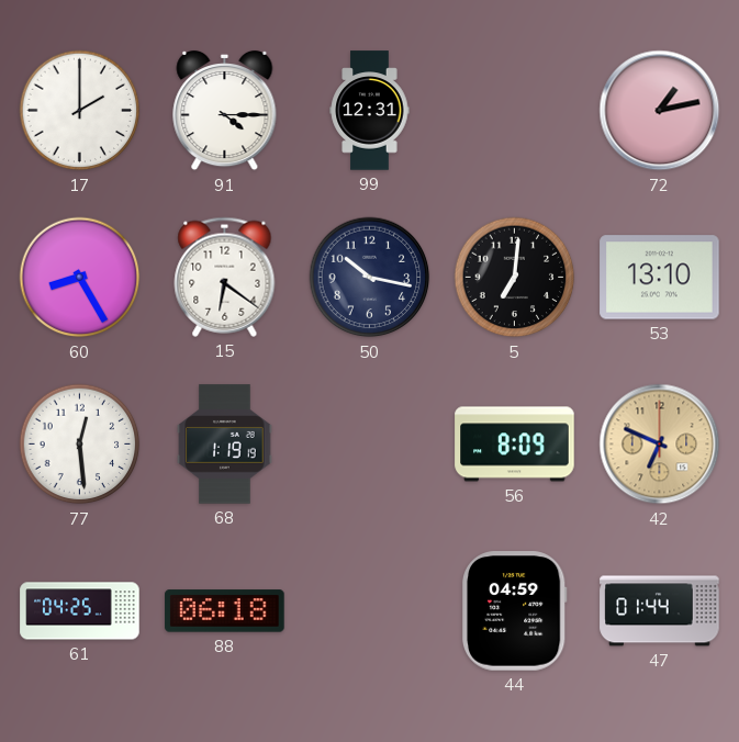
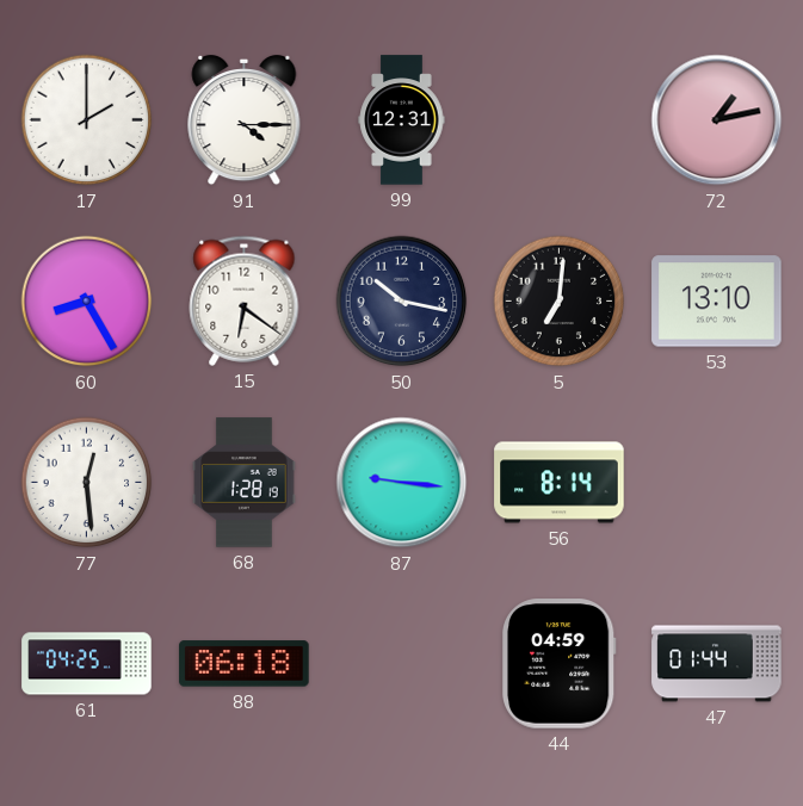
68: 1:19 -> 1:28
87: none -> 9:16
56: 8:09 -> 8:14
42: 6:49 -> none
